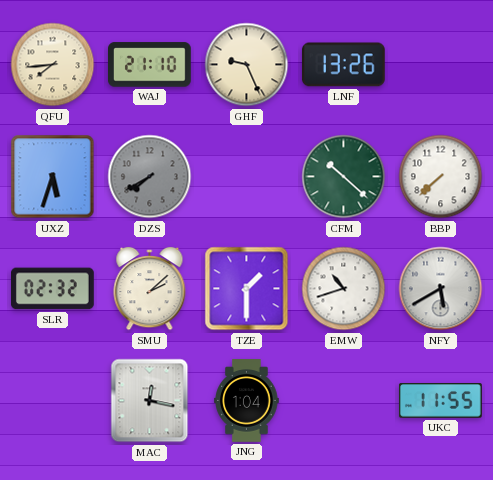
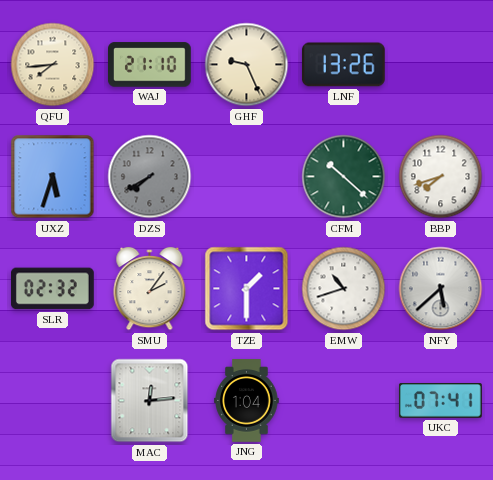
BBP: 7:38 -> 7:42
SMU: 2:08 -> 2:06
NFY: 5:40 -> 5:38
MAC: 12:17 -> 12:14
UKC: 11:55 -> 07:41
